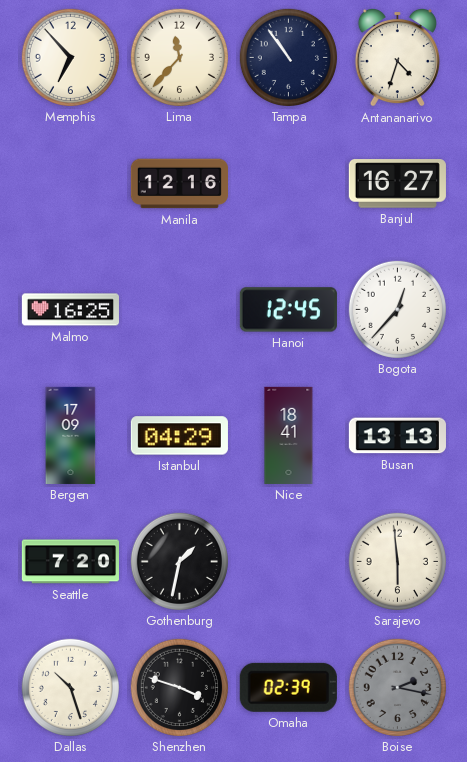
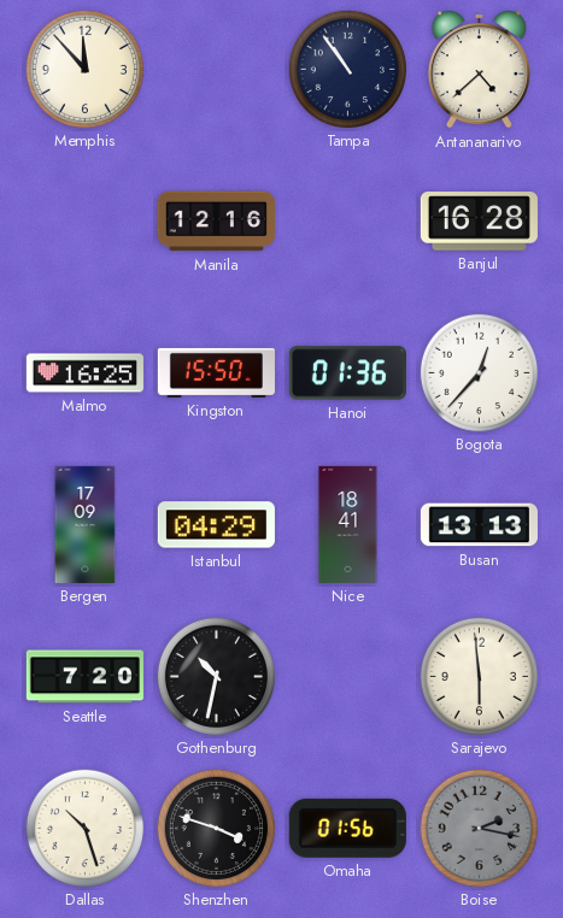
Memphis: 6:53 -> 11:53
Lima: 11:37 -> none
Antananarivo: 4:33 -> 4:38
Banjul: 16:27 -> 16:28
Kingston: none -> 15:50
Hanoi: 12:45 -> 01:36
Gothenburg: 1:32 -> 10:32
Omaha: 02:39 -> 01:56
